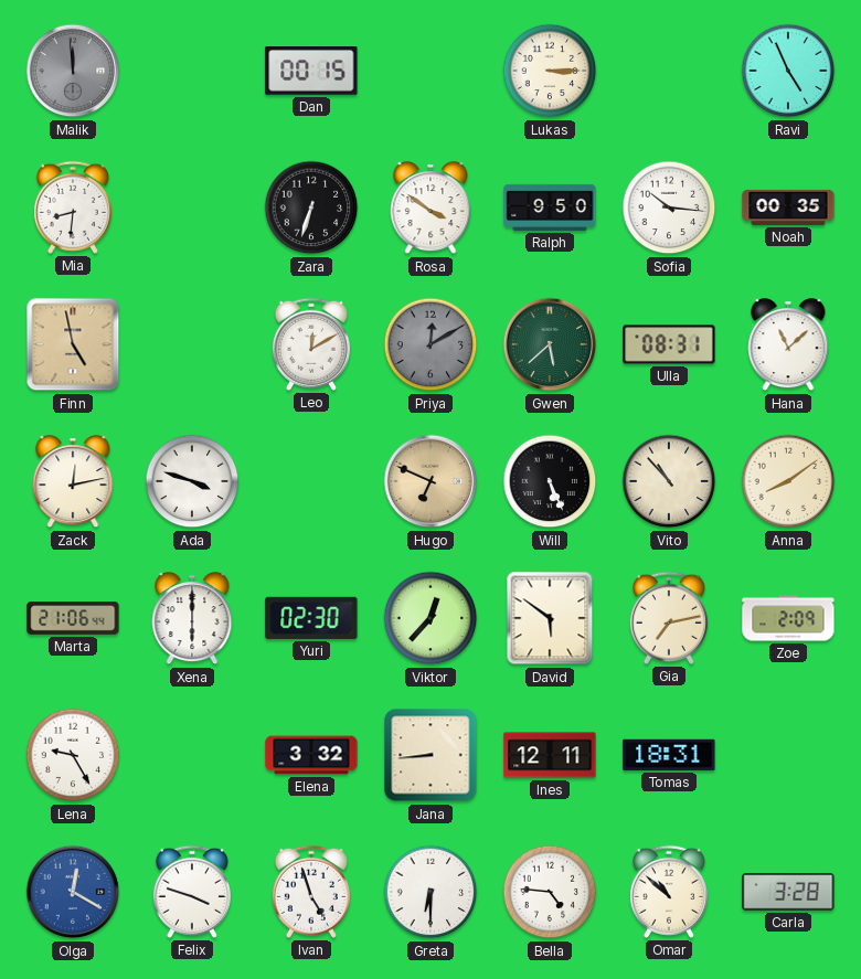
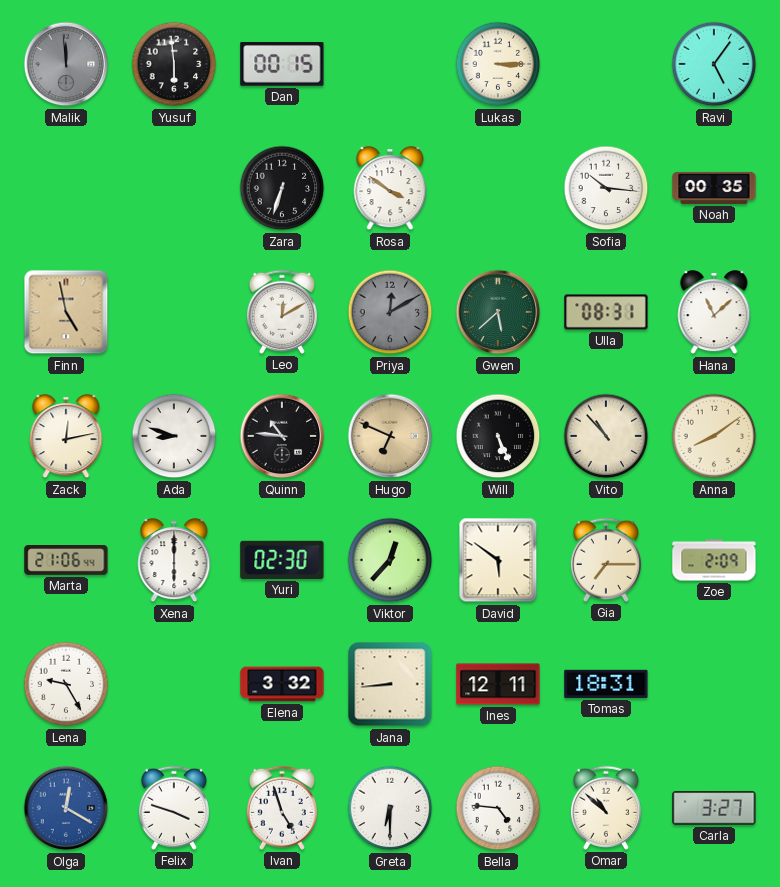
Yusuf: none -> 5:59
Ravi: 4:56 -> 5:06
Mia: 8:31 -> none
Ralph: 9:50 -> none
Ada: 3:48 -> 8:48
Quinn: none -> 10:46
Gia: 7:13 -> 7:15
Carla: 3:28 -> 3:27
